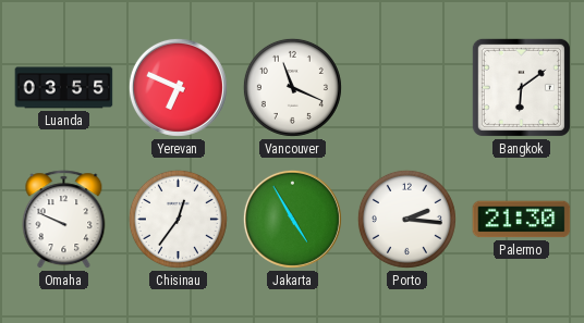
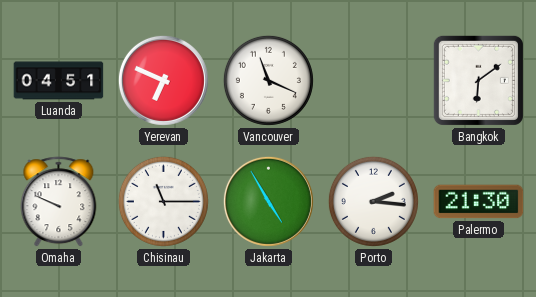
Luanda: 03:55 -> 04:51
Chisinau: 12:36 -> 11:15
